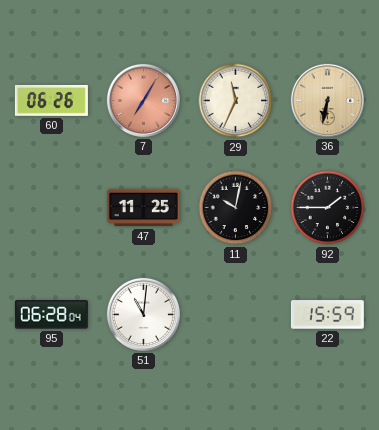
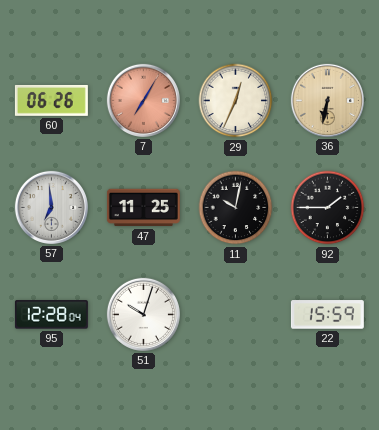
29: 11:34 -> 12:34
57: none -> 6:59
95: 06:28 -> 12:28
51: 11:01 -> 10:03
